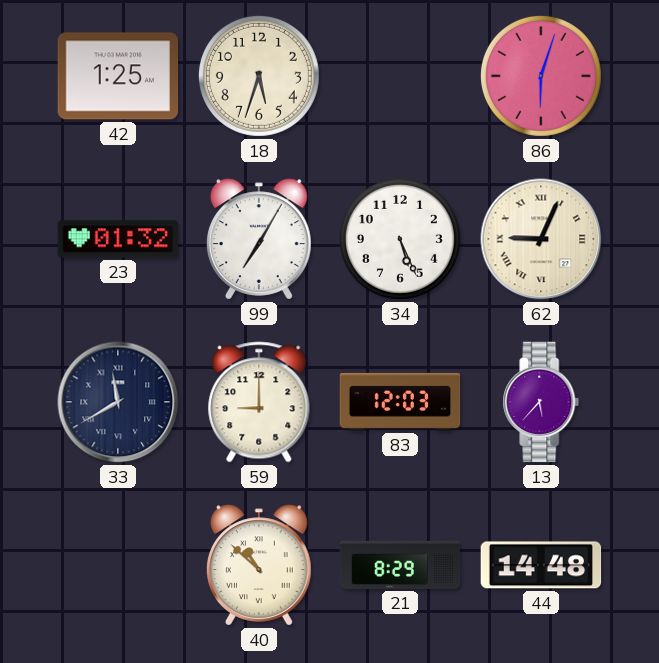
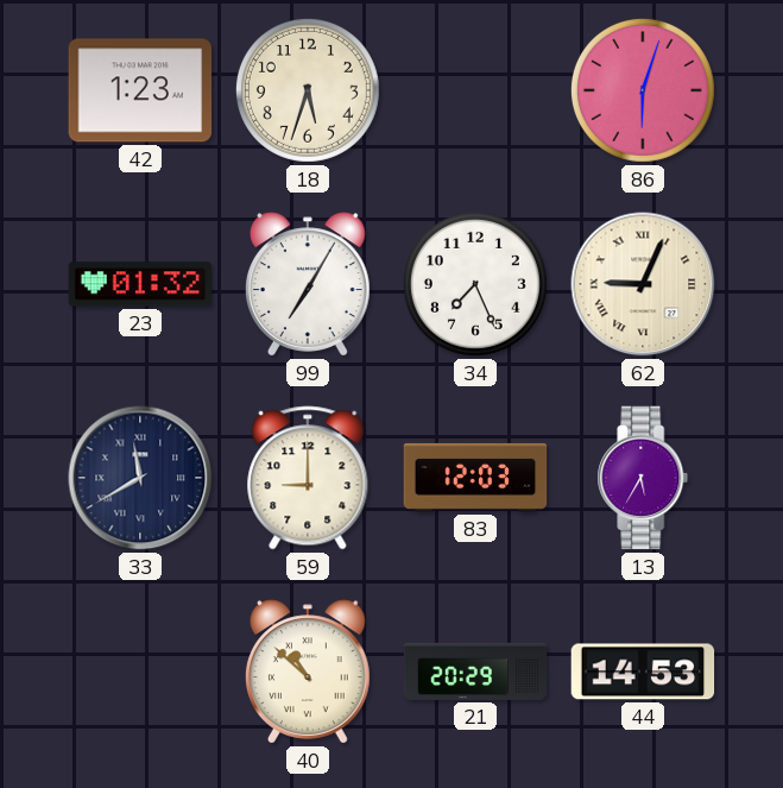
42: 1:25 -> 1:23
34: 5:26 -> 7:26
13: 5:37 -> 5:35
21: 8:29 -> 20:29
44: 14:48 -> 14:53
